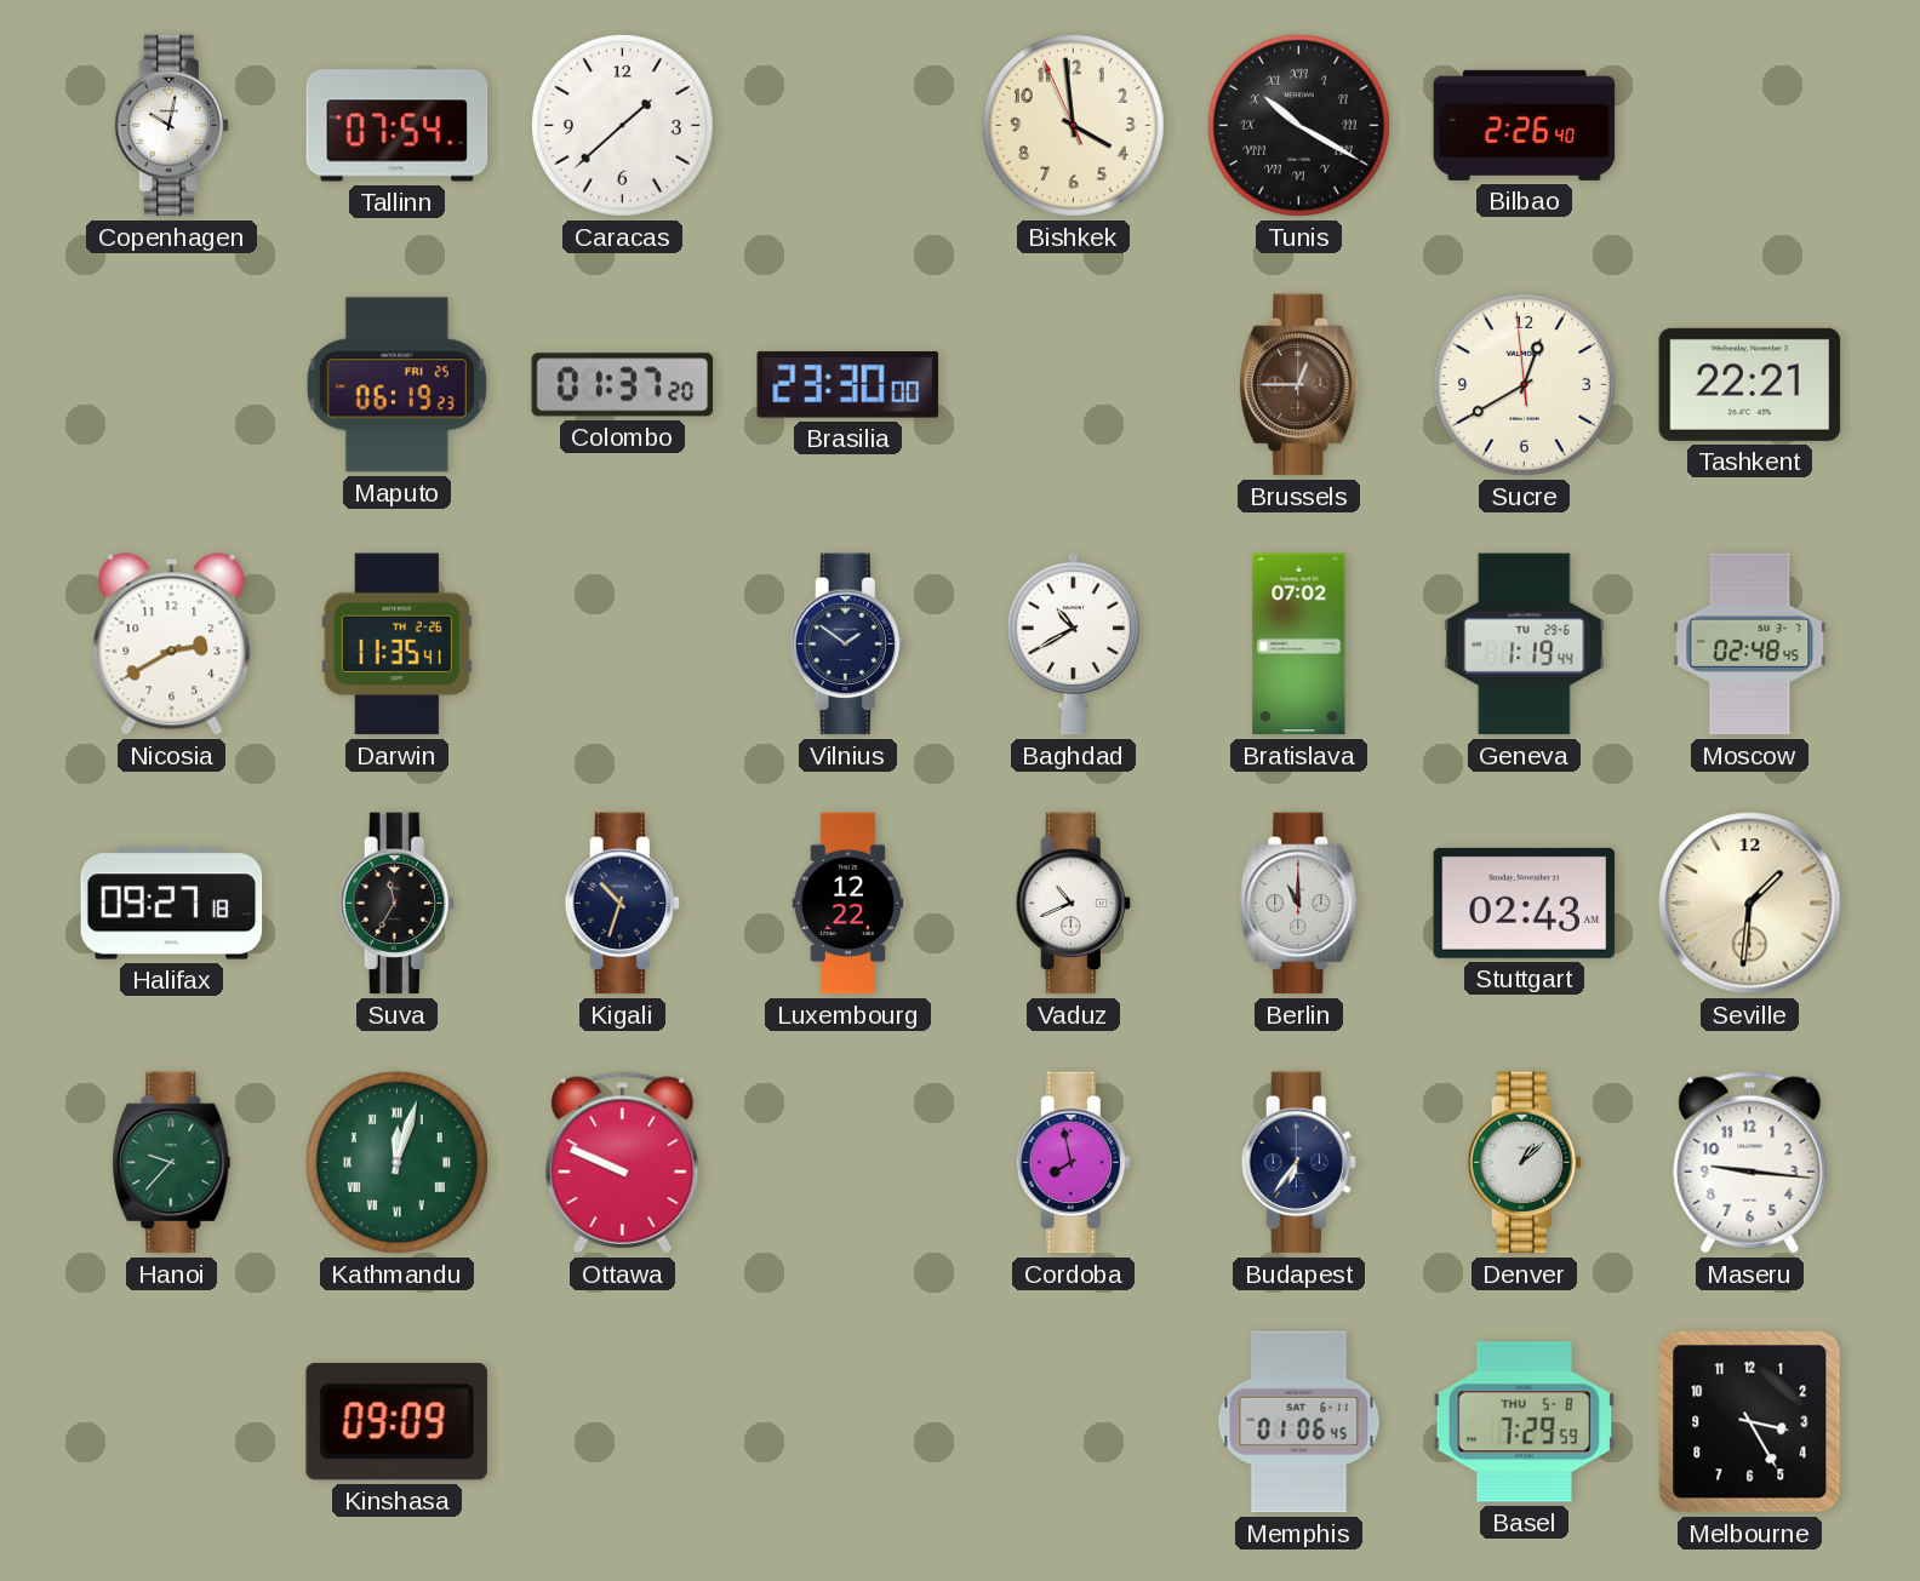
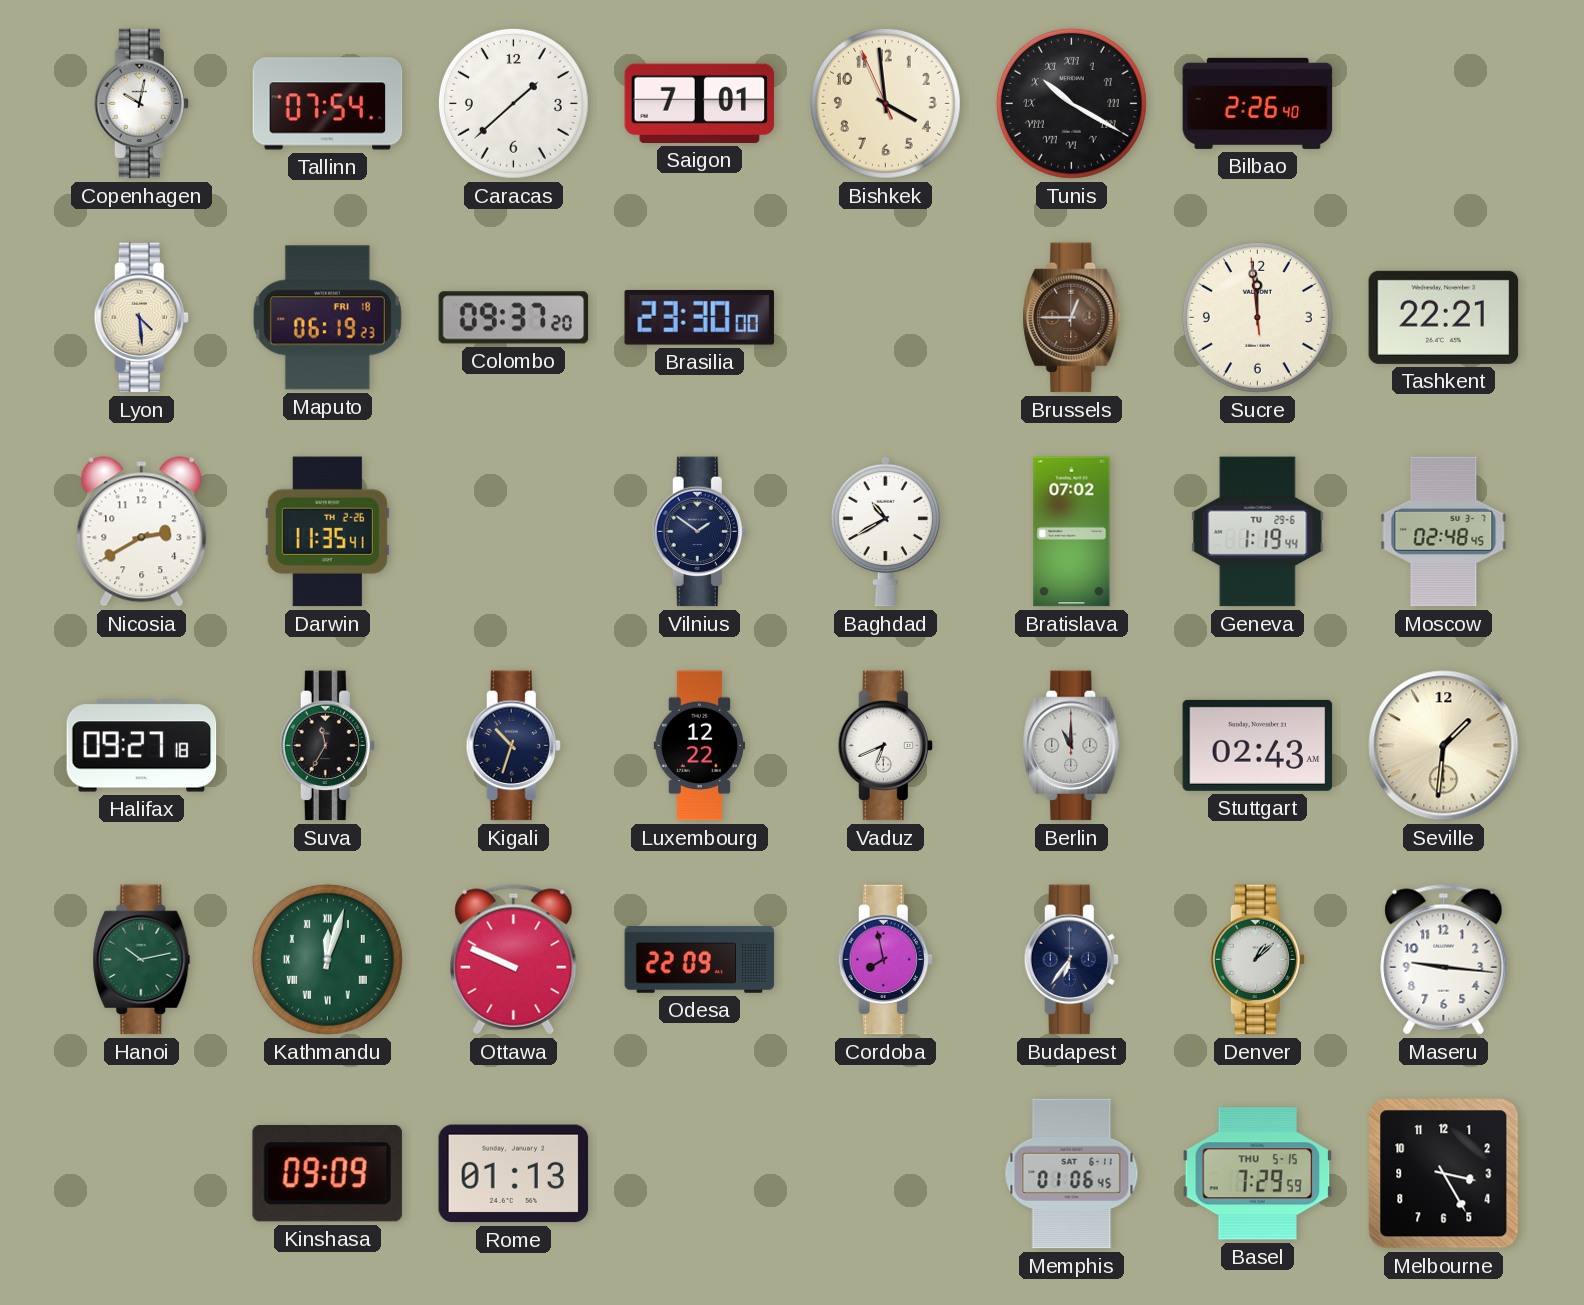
Saigon: none -> 7:01
Lyon: none -> 4:29
Maputo date: FRI 25 -> FRI 18
Colombo: 01:37 -> 09:37
Sucre: 12:39 -> 11:58
Vaduz: 10:41 -> 6:41
Hanoi: 9:37 -> 10:13
Odesa: none -> 22:09
Rome: none -> 01:13
Basel date: THU 5-8 -> THU 5-15
